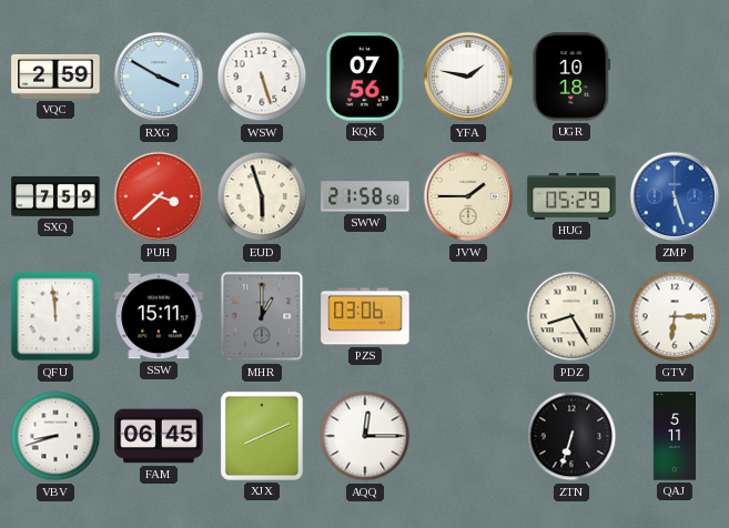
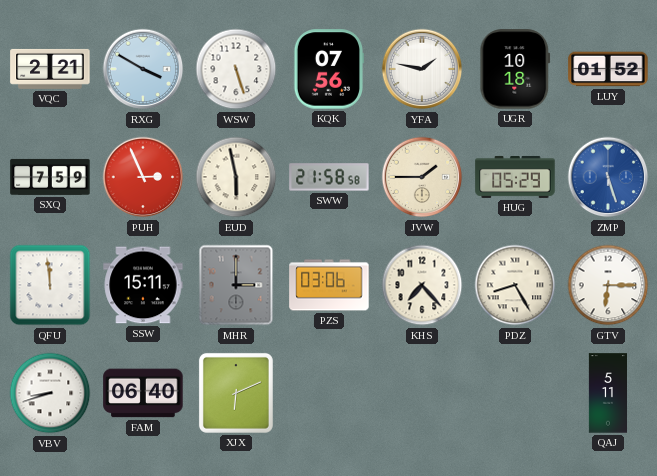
VQC: 2:59 -> 2:21
LUY: none -> 01:52
PUH: 3:38 -> 2:56
EUD: 5:57 -> 5:58
MHR: 1:00 -> 3:00
KHS: none -> 7:23
FAM: 06:45 -> 06:40
XJX: 8:11 -> 6:11
AQQ: 12:15 -> none
ZTN: 6:33 -> none
